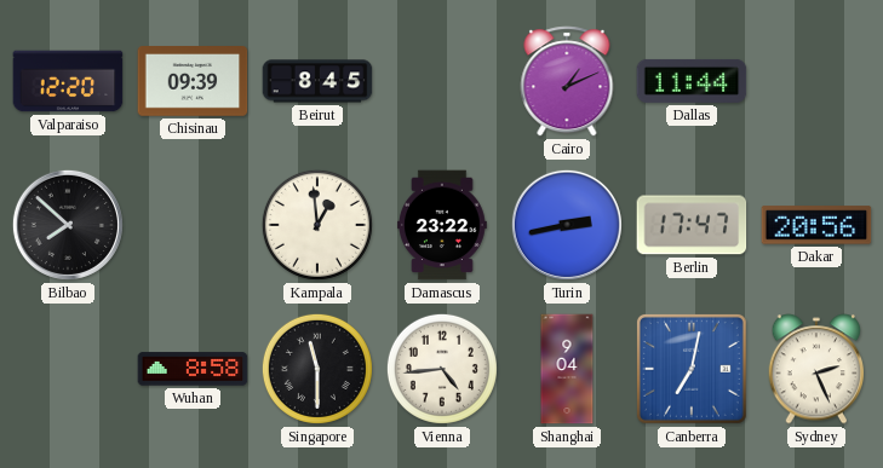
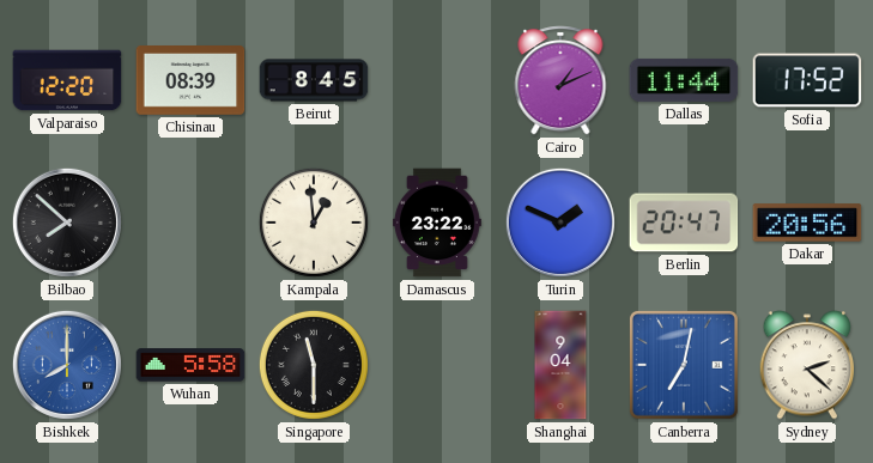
Chisinau: 09:39 -> 08:39
Sofia: none -> 17:52
Turin: 2:43 -> 1:49
Berlin: 17:47 -> 20:47
Bishkek: none -> 8:00
Wuhan: 8:58 -> 5:58
Vienna: 4:44 -> none
Sydney: 2:26 -> 2:22
